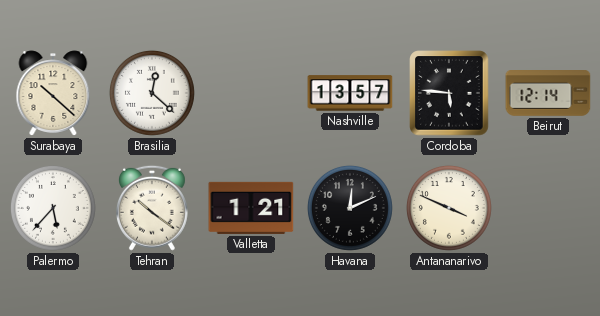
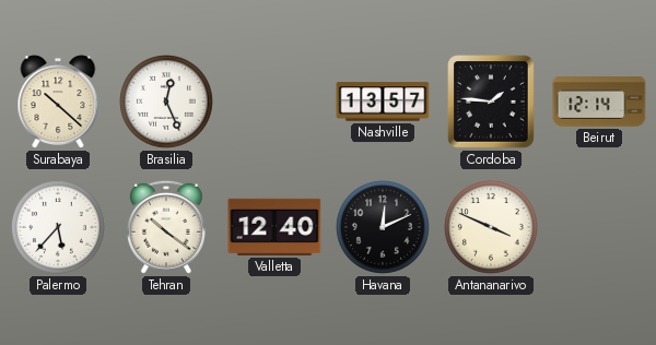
Brasilia: 12:22 -> 12:26
Cordoba: 5:46 -> 1:46
Valletta: 1:21 -> 12:40
